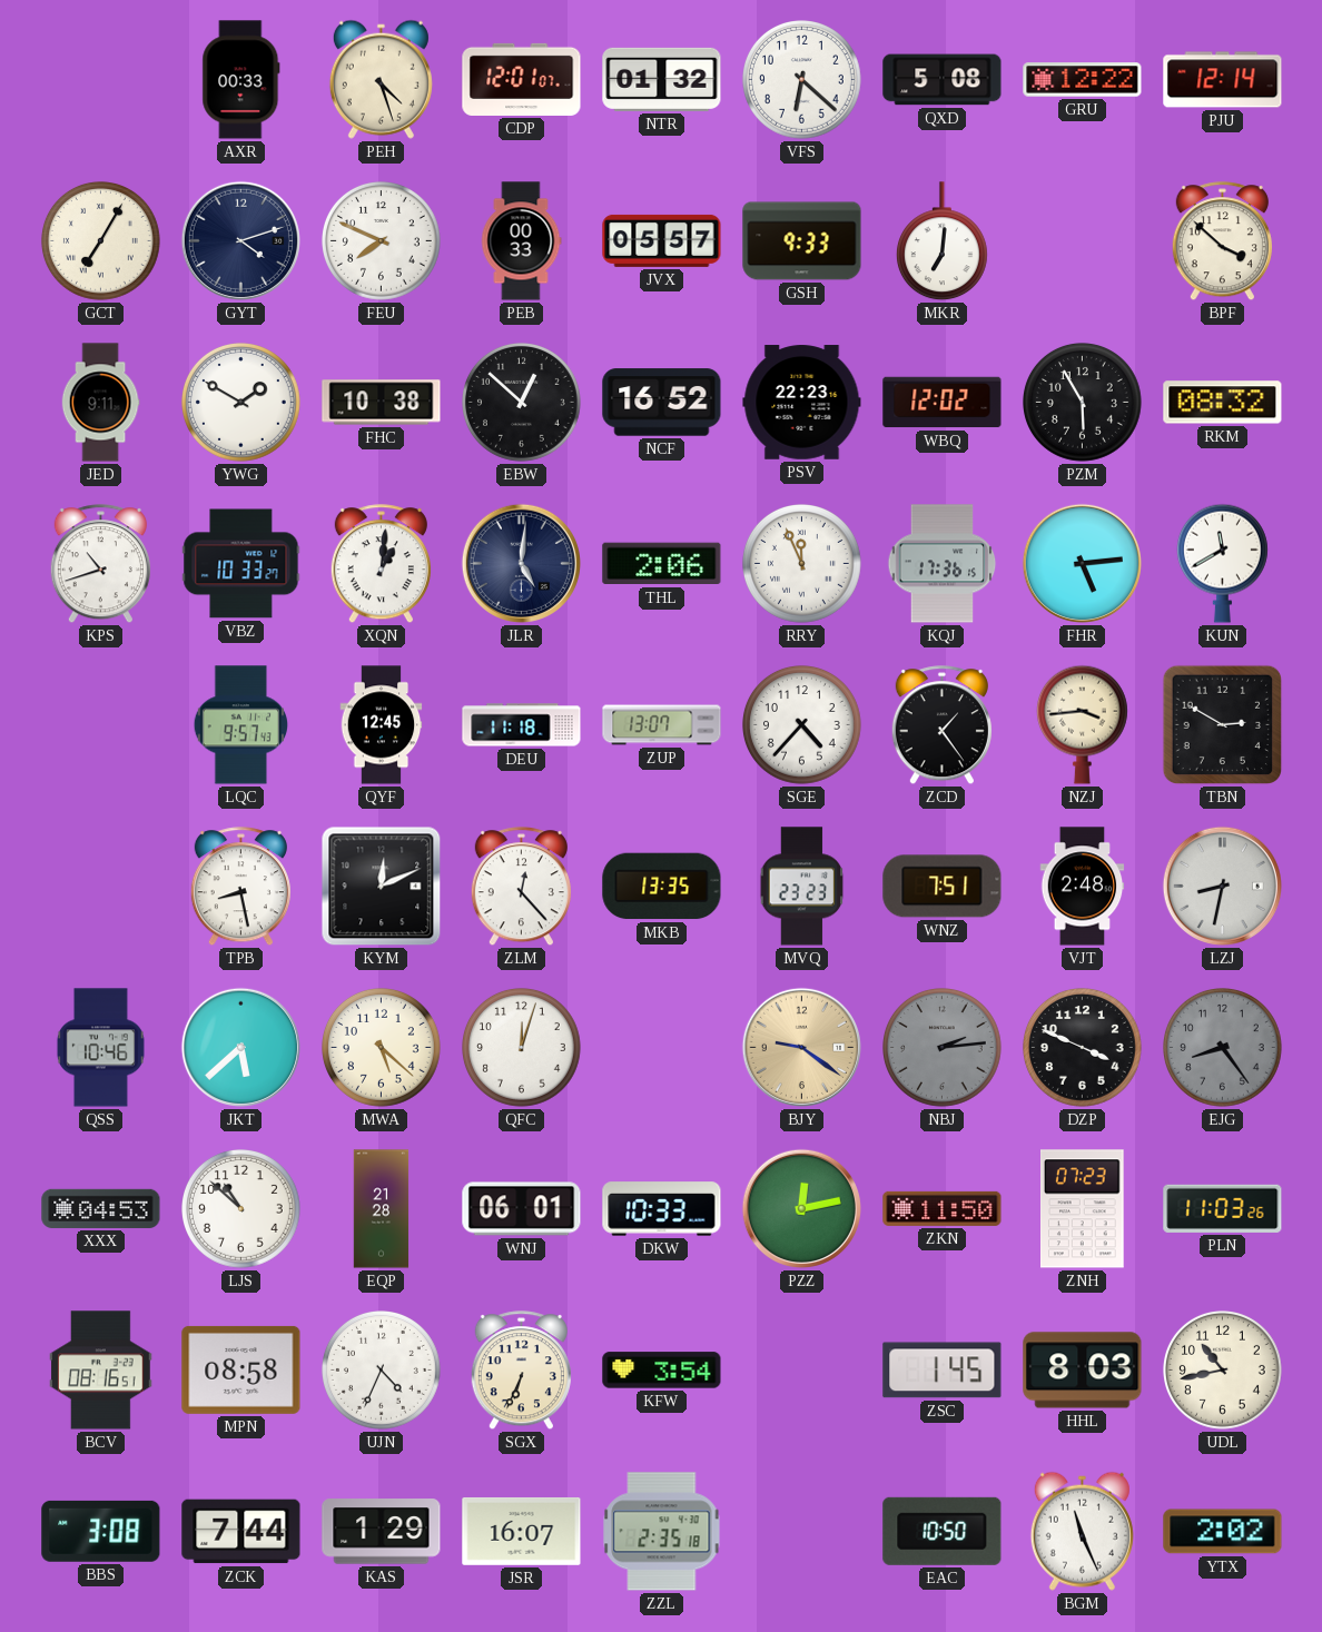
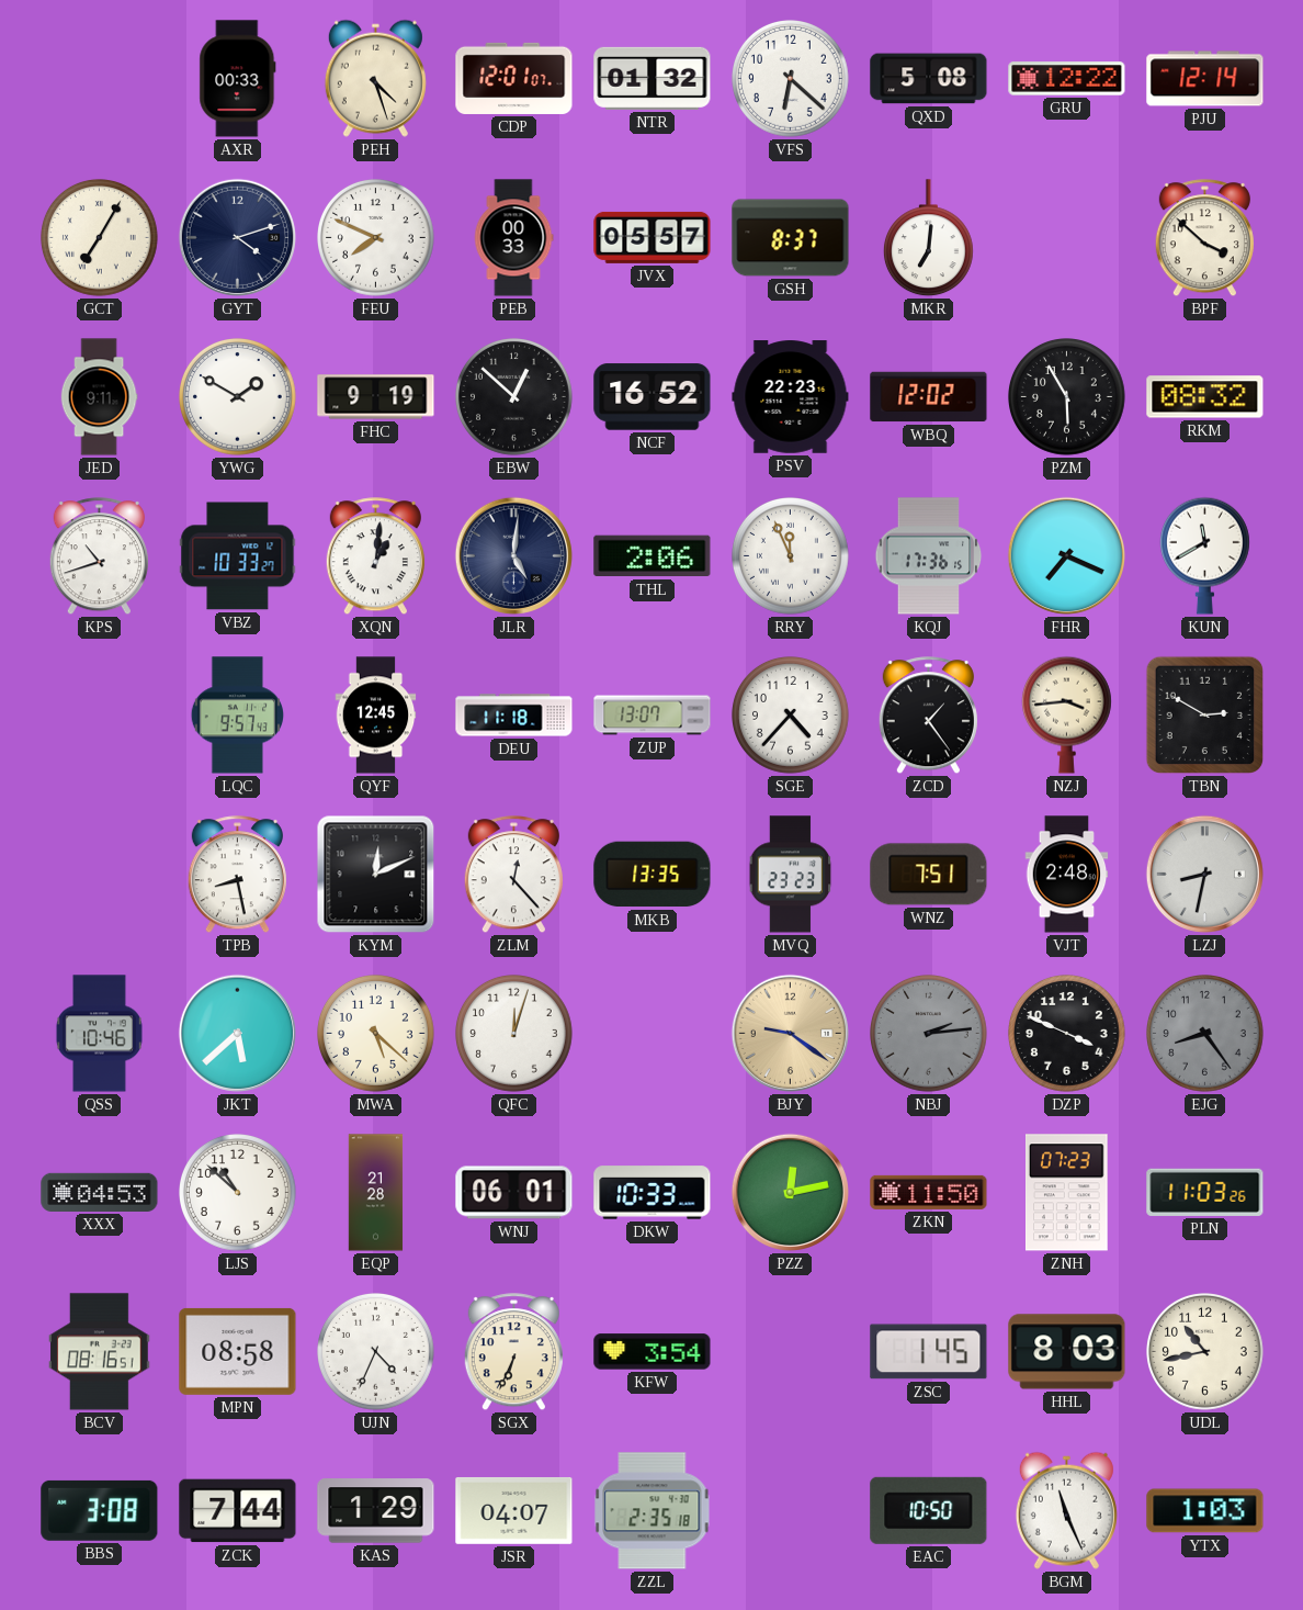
GSH: 9:33 -> 8:37
FHC: 10:38 -> 9:19
FHR: 5:14 -> 7:19
JSR: 16:07 -> 04:07
YTX: 2:02 -> 1:03
